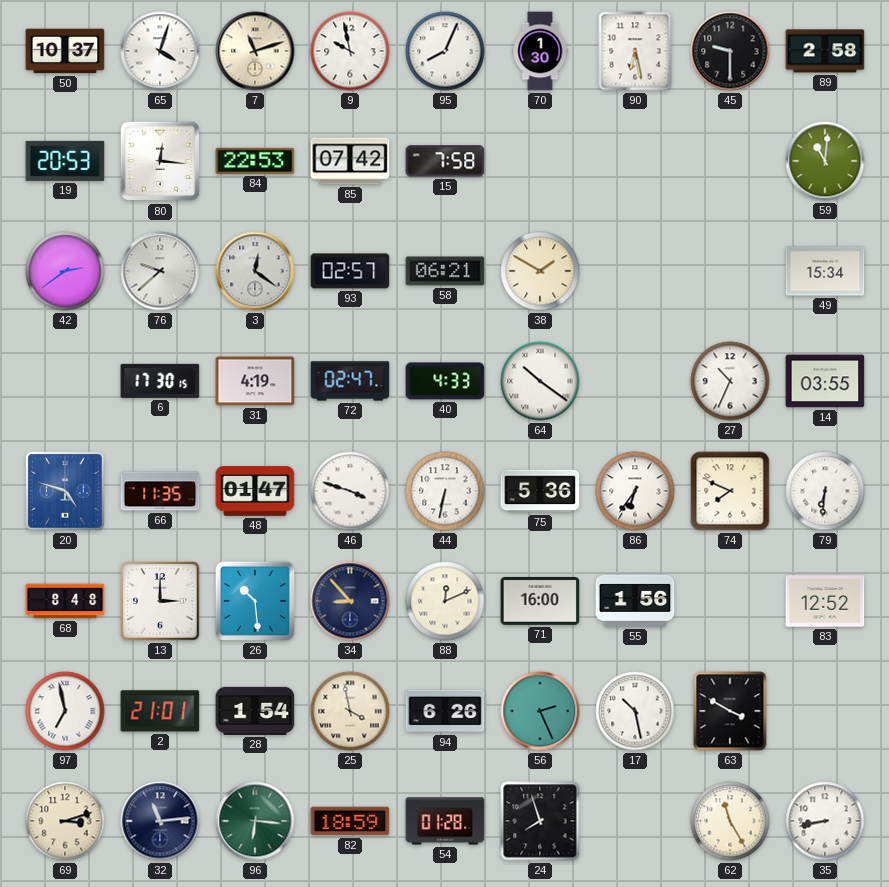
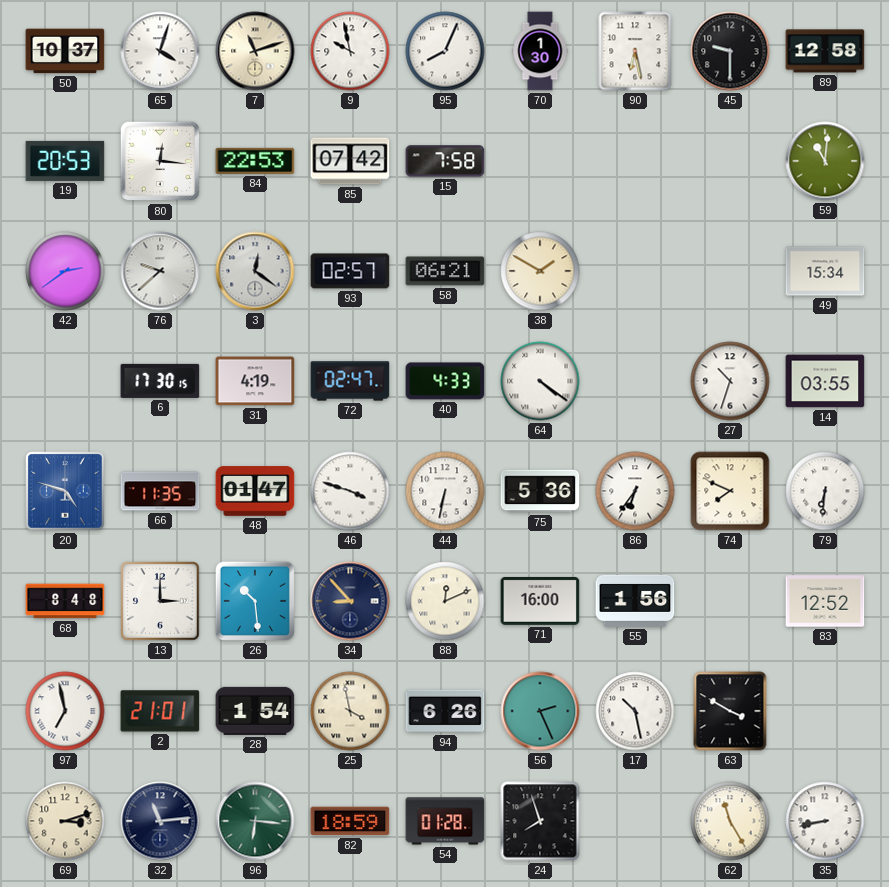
89: 2:58 -> 12:58
64: 10:21 -> 4:21
27: 10:34 -> 10:33
